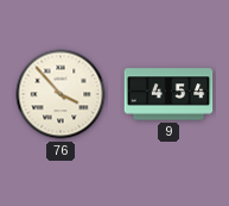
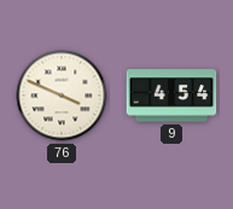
76: 3:53 -> 3:49
